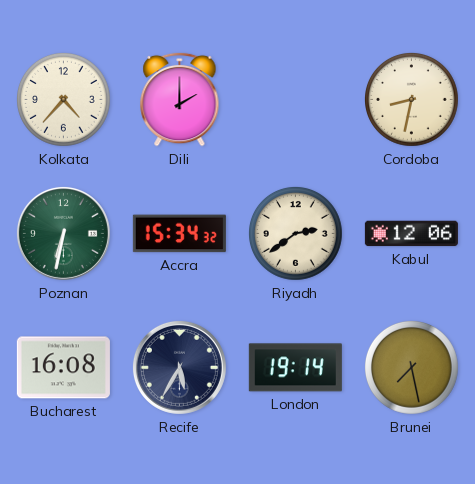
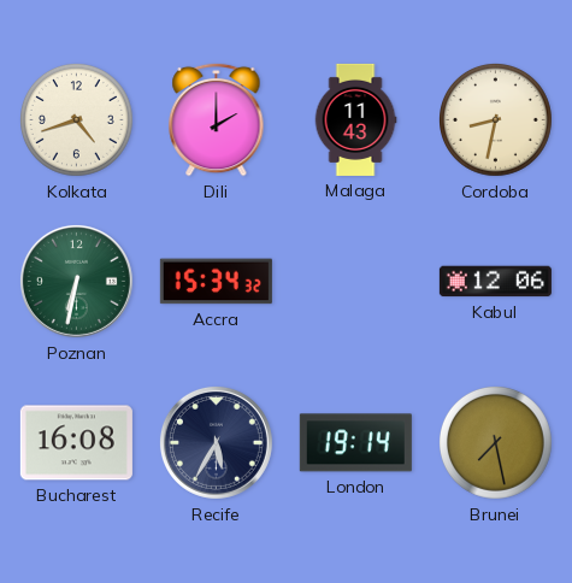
Kolkata: 4:37 -> 4:42
Malaga: none -> 11:43
Riyadh: 2:39 -> none
